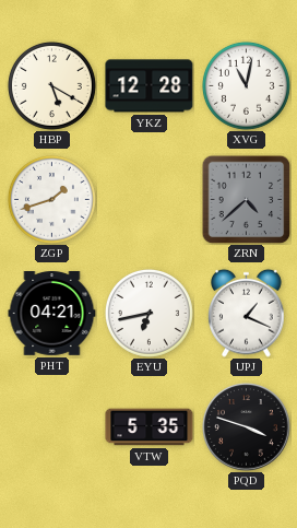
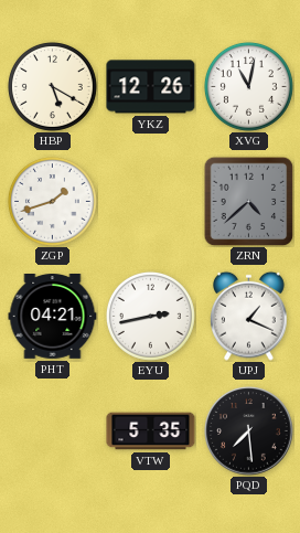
YKZ: 12:28 -> 12:26
EYU: 6:43 -> 2:43
PQD: 3:48 -> 7:29
